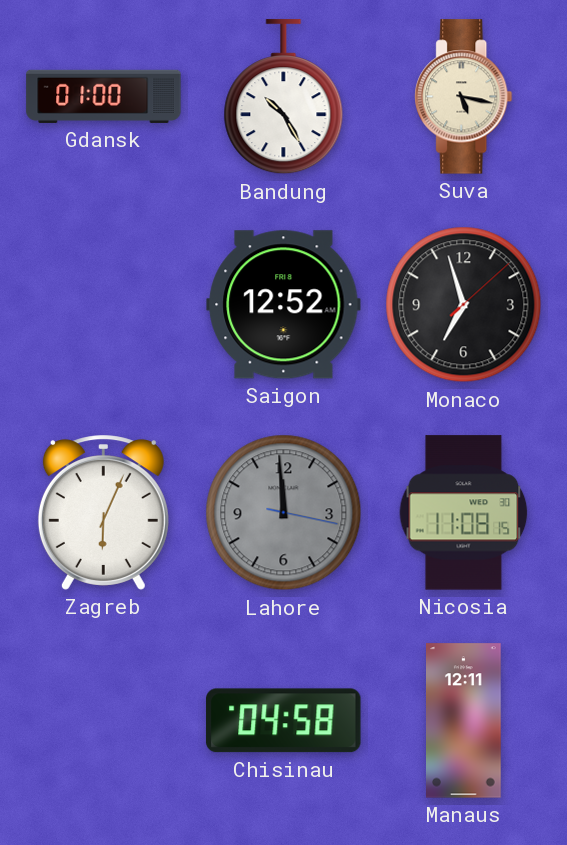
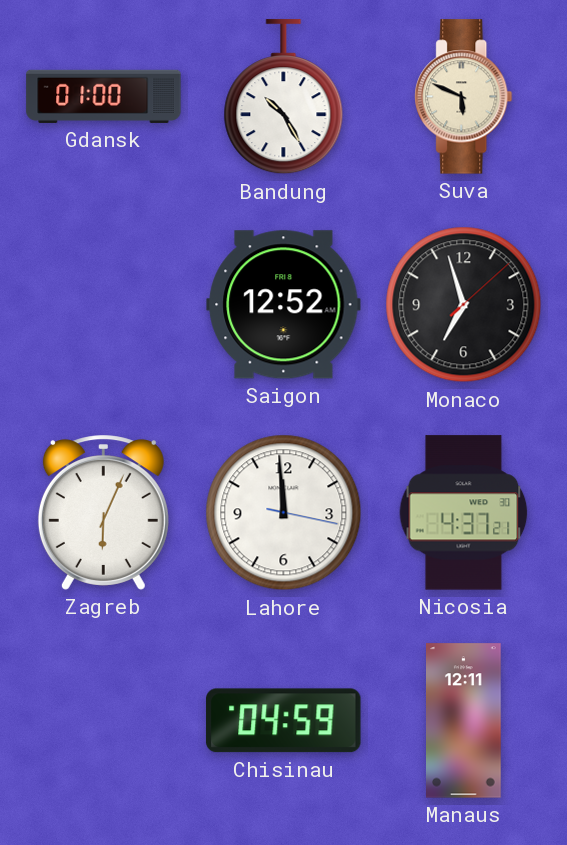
Suva: 5:17 -> 5:49
Lahore dial: grey -> white
Nicosia: 11:08 -> 4:37
Chisinau: 04:58 -> 04:59
